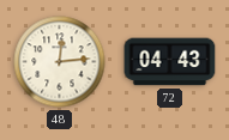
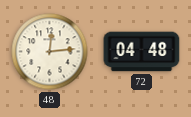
72: 04:43 -> 04:48
